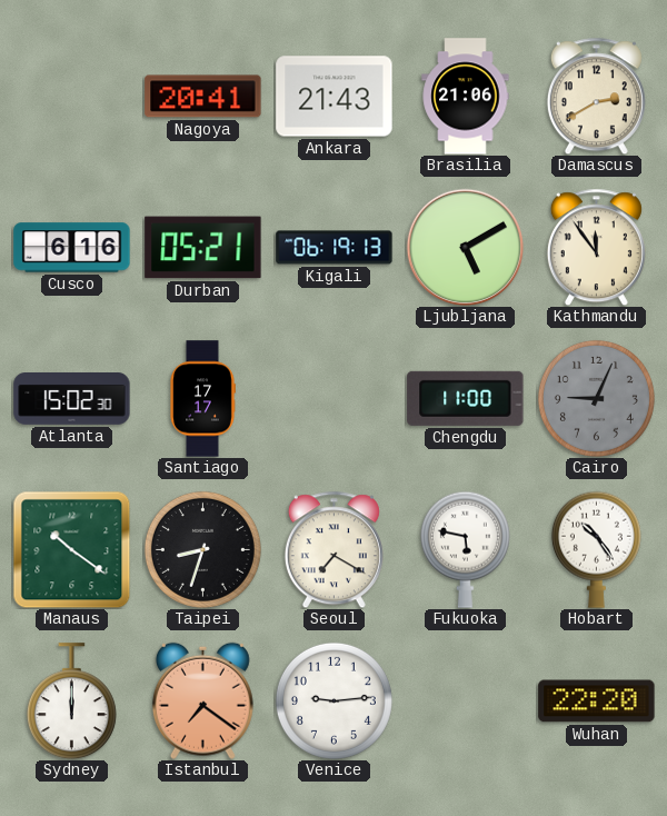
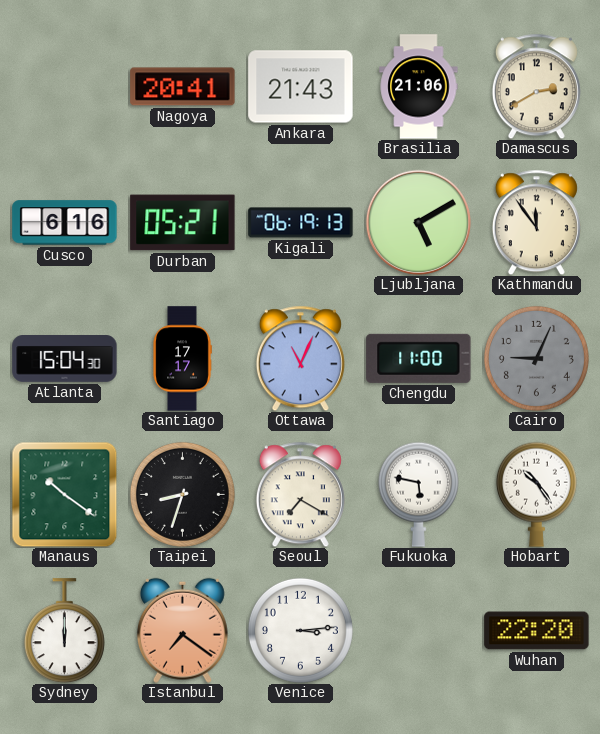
Atlanta: 15:02 -> 15:04
Ottawa: none -> 11:04
Venice: 9:14 -> 3:14
